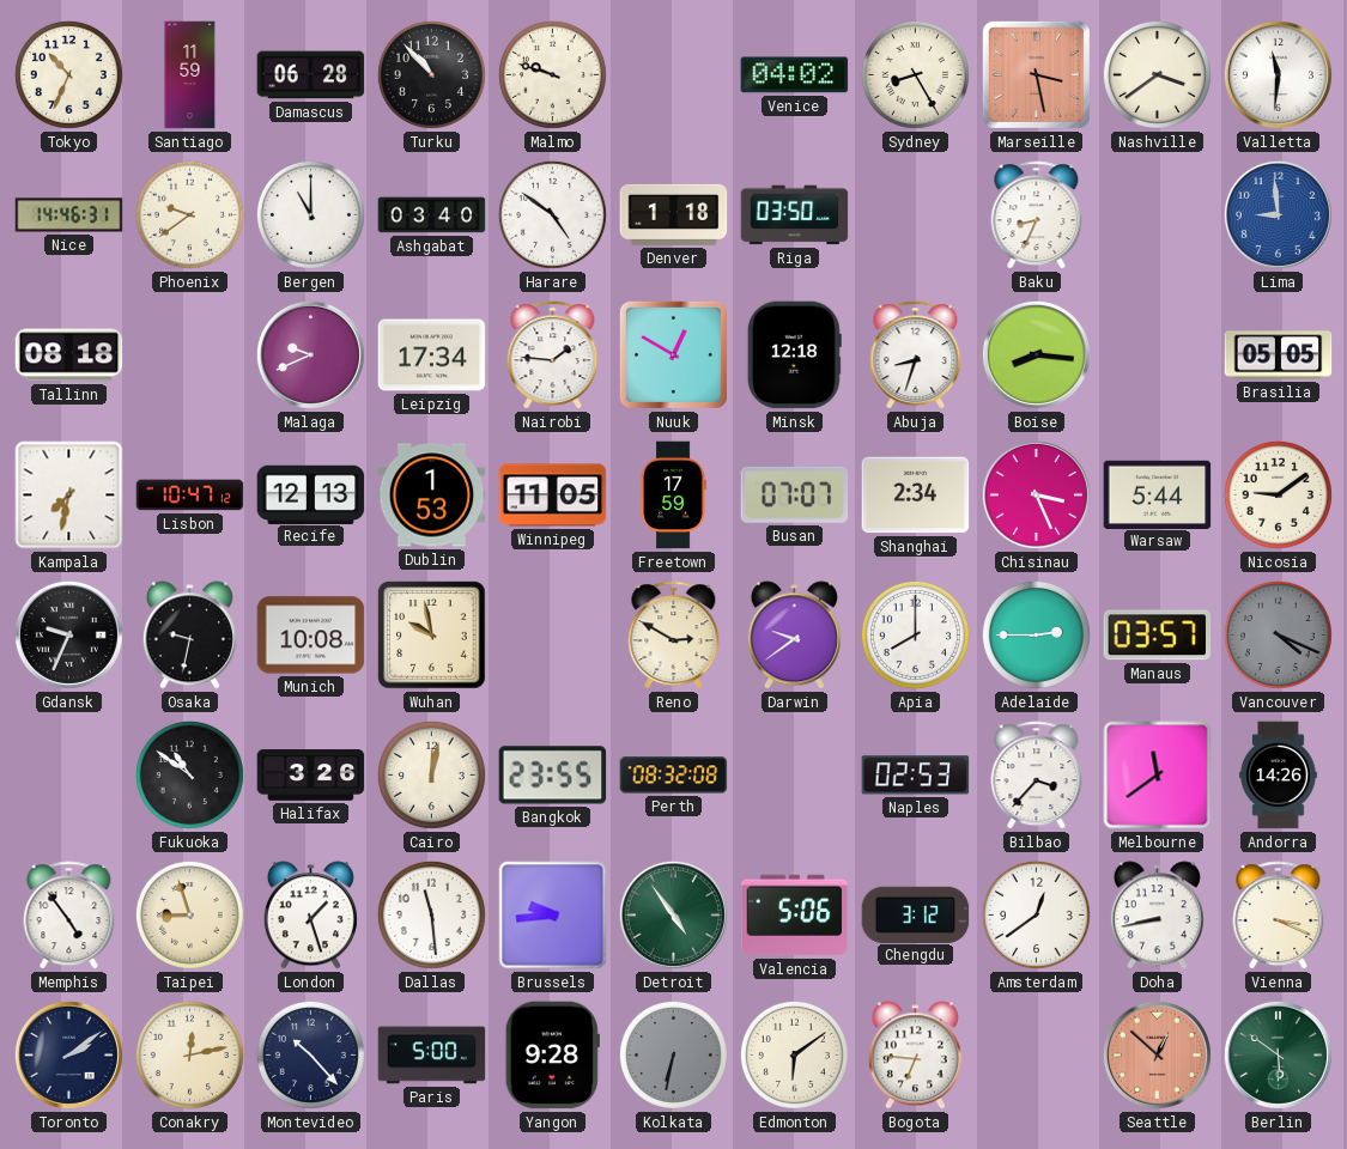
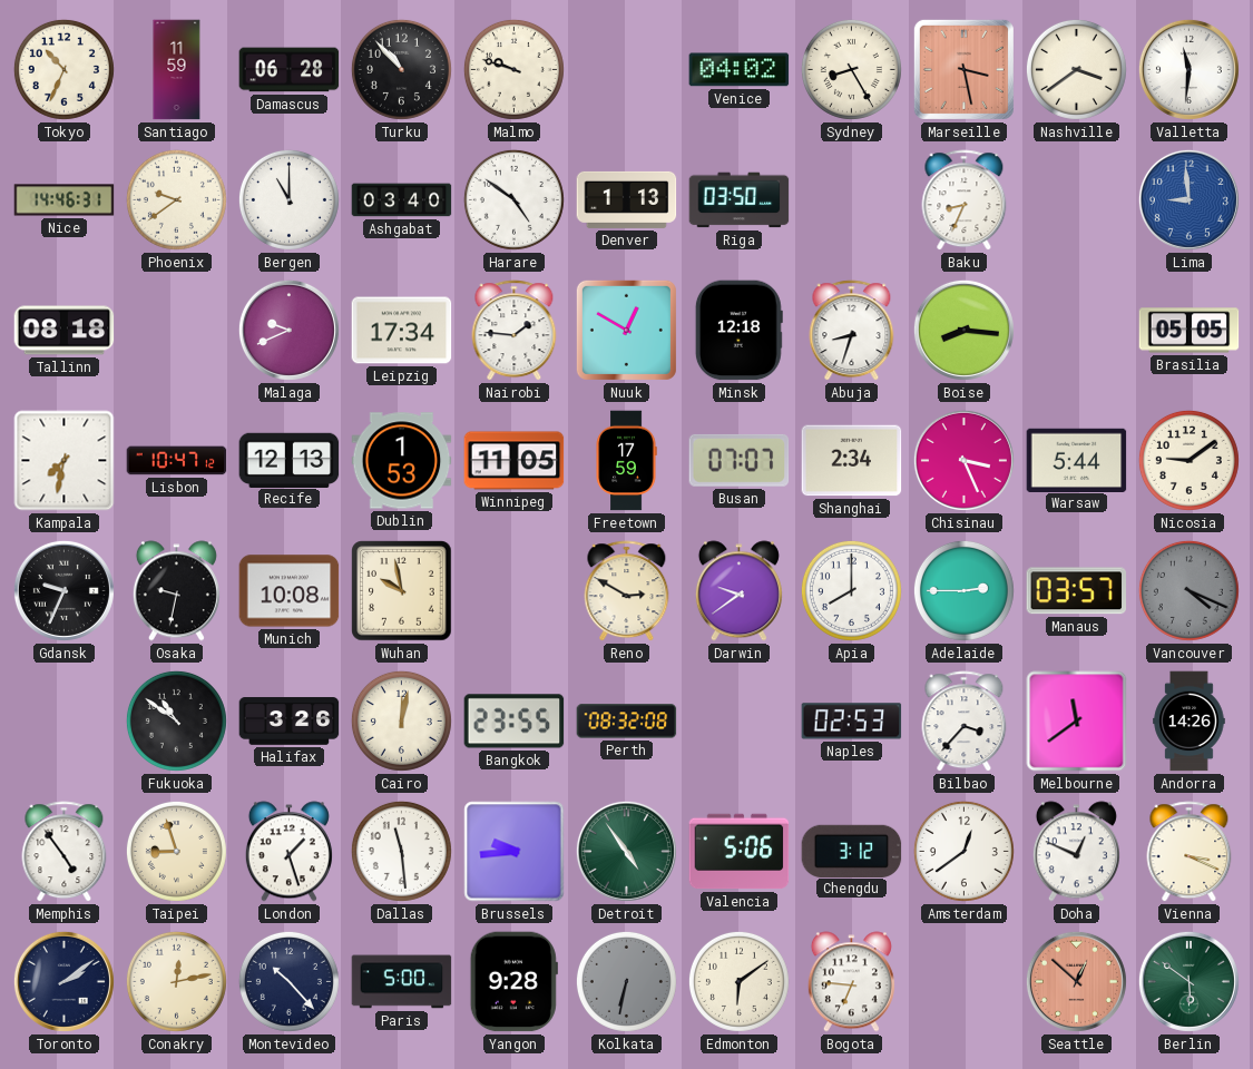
Denver: 1:18 -> 1:13
Doha: 8:43 -> 12:49
